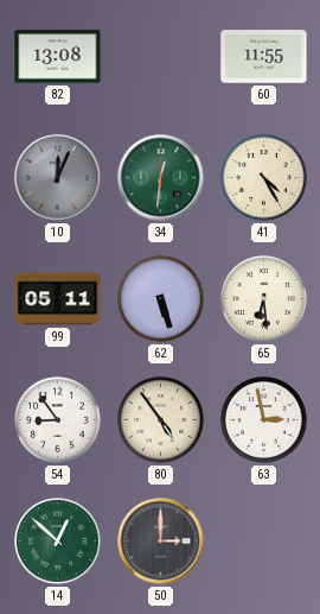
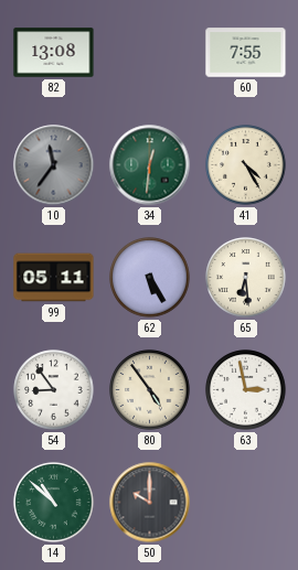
60: 11:55 -> 7:55
10: 12:04 -> 11:36
62: 5:27 -> 5:25
14: 12:52 -> 10:52
50: 3:00 -> 10:00
